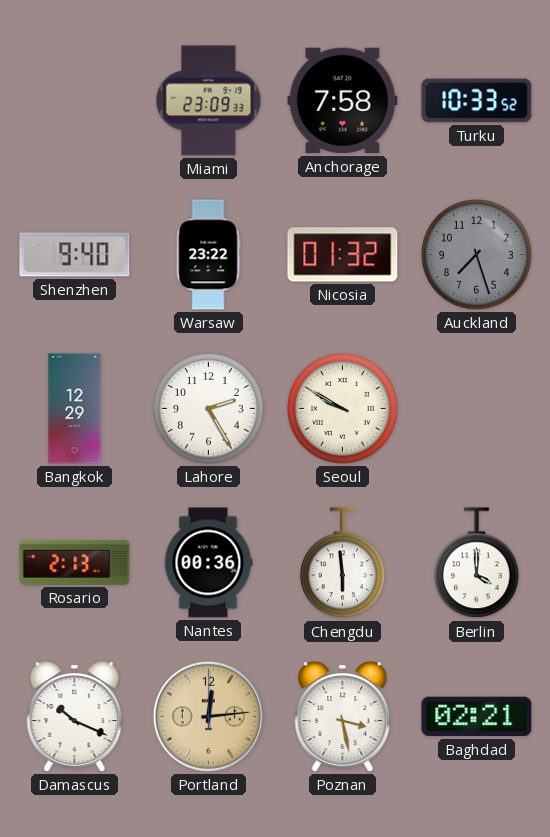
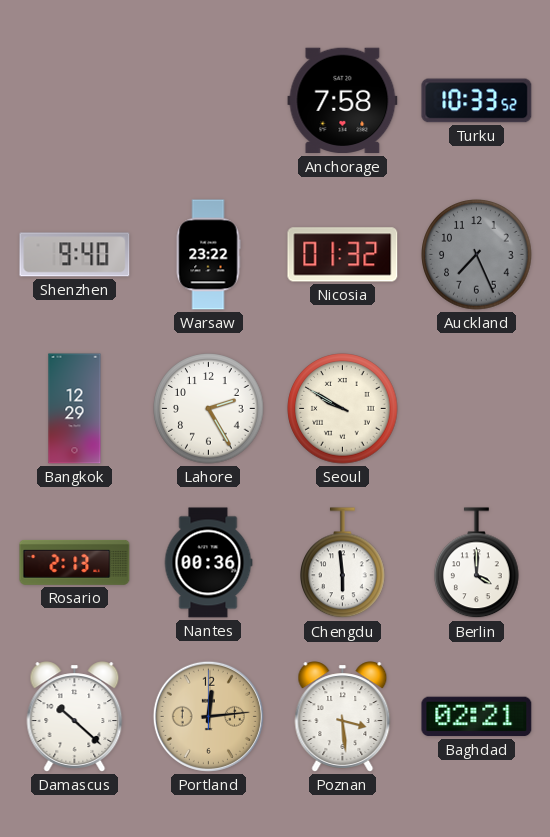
Miami: 23:09 -> none
Auckland: 7:27 -> 7:26
Damascus: 10:19 -> 10:22
Poznan: 3:28 -> 3:29
